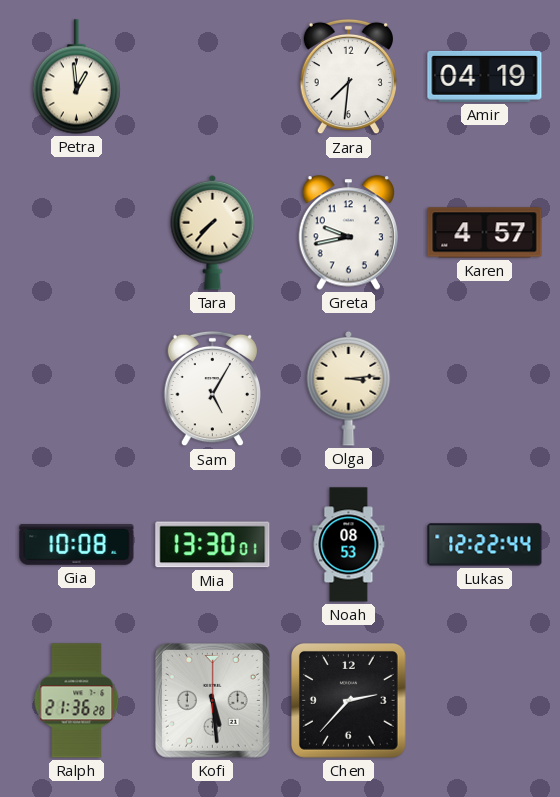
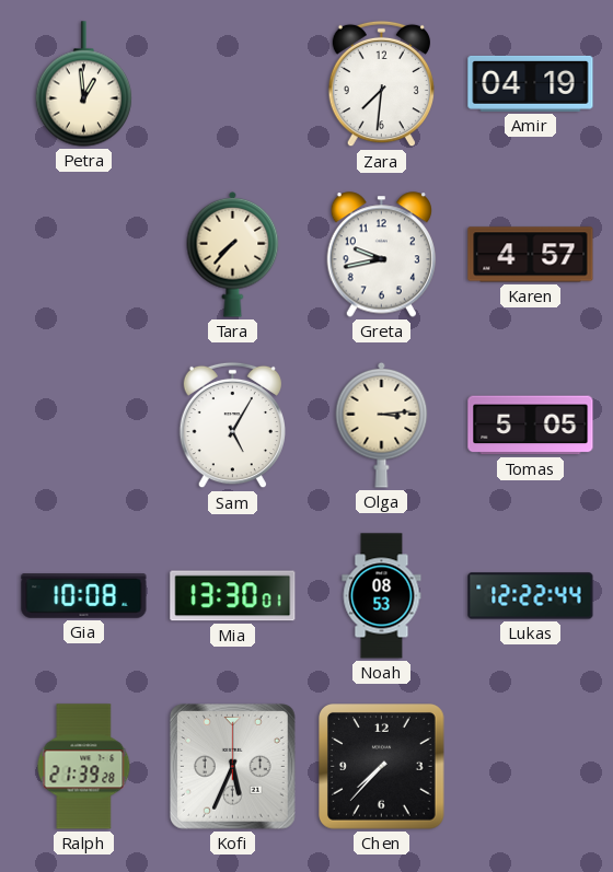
Tomas: none -> 5:05
Ralph: 21:36 -> 21:39
Kofi: 5:29 -> 5:34
Chen: 2:37 -> 7:37
